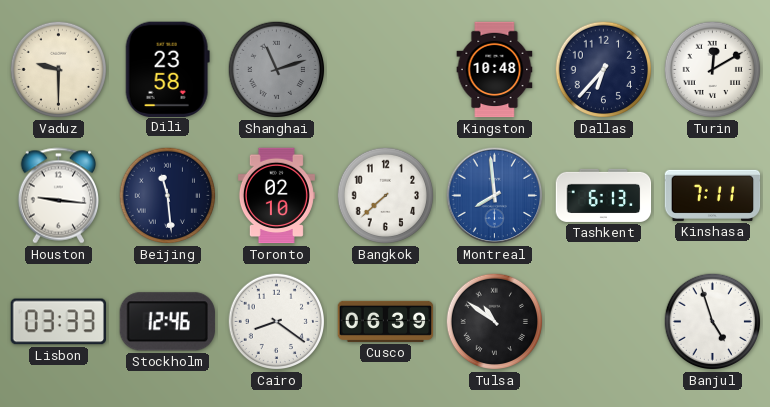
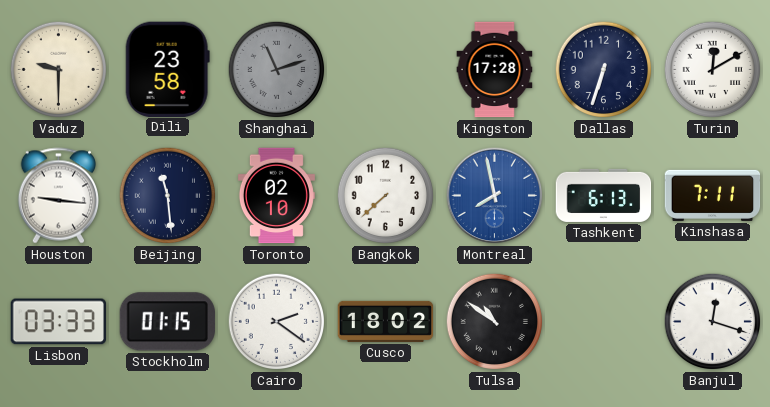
Kingston: 10:48 -> 17:28
Dallas: 6:37 -> 6:33
Montreal: 7:59 -> 7:58
Stockholm: 12:46 -> 01:15
Cairo: 8:21 -> 2:21
Cusco: 06:39 -> 18:02
Banjul: 4:57 -> 12:18
